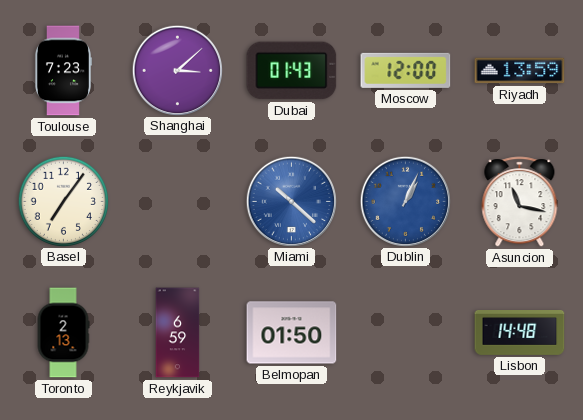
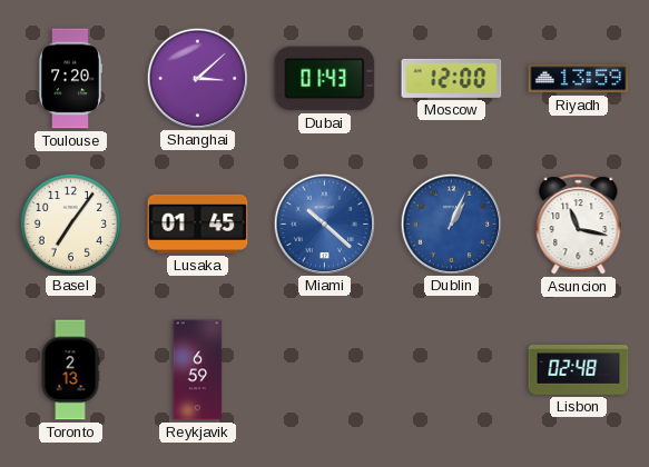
Toulouse: 7:23 -> 7:20
Lusaka: none -> 01:45
Belmopan: 01:50 -> none
Lisbon: 14:48 -> 02:48
